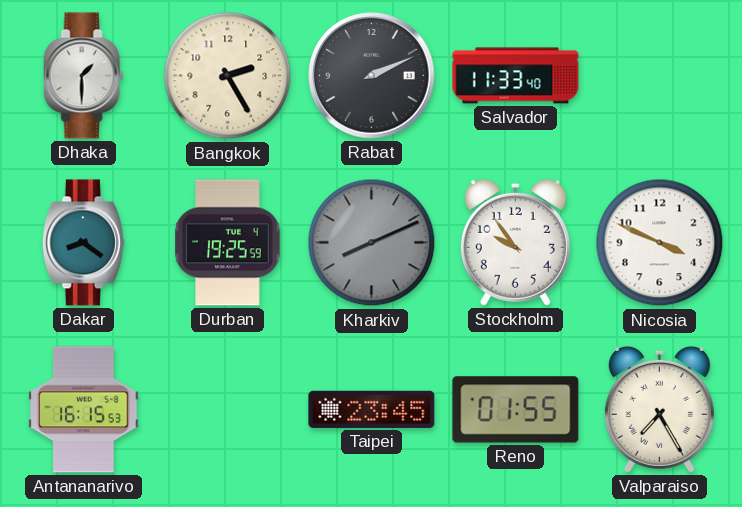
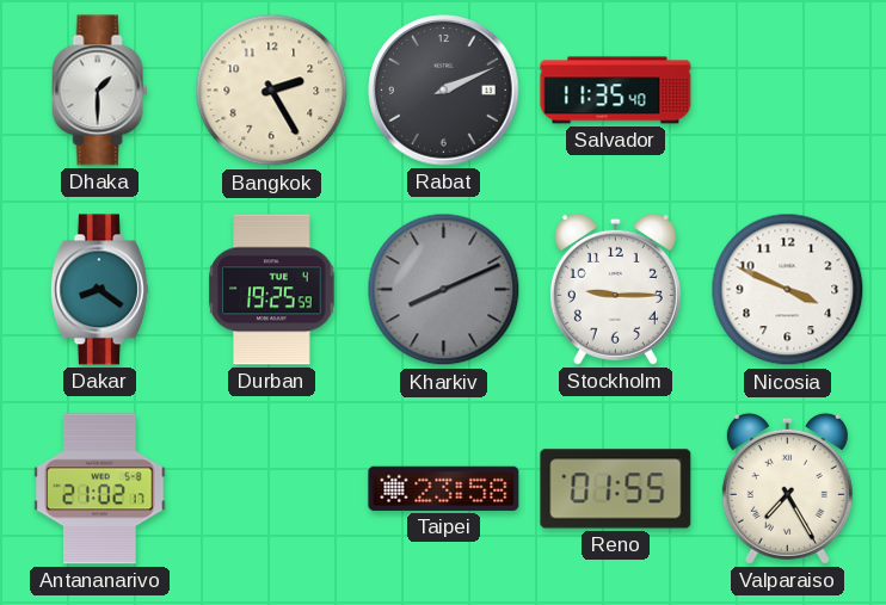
Salvador: 11:33 -> 11:35
Stockholm: 9:54 -> 9:15
Antananarivo: 16:15 -> 21:02
Taipei: 23:45 -> 23:58
